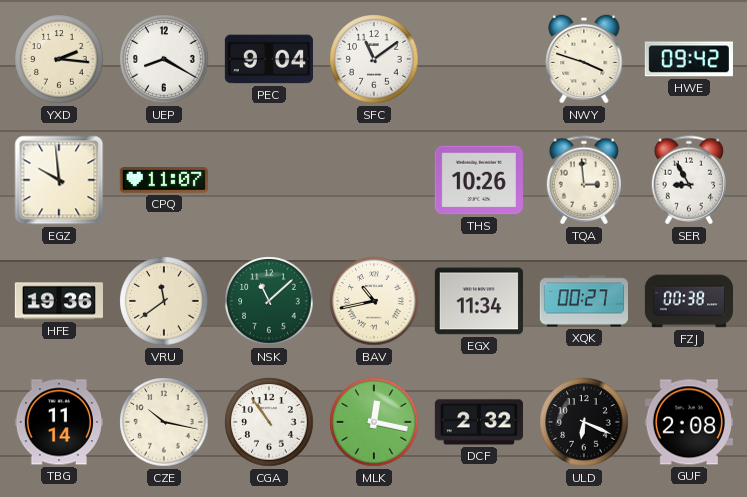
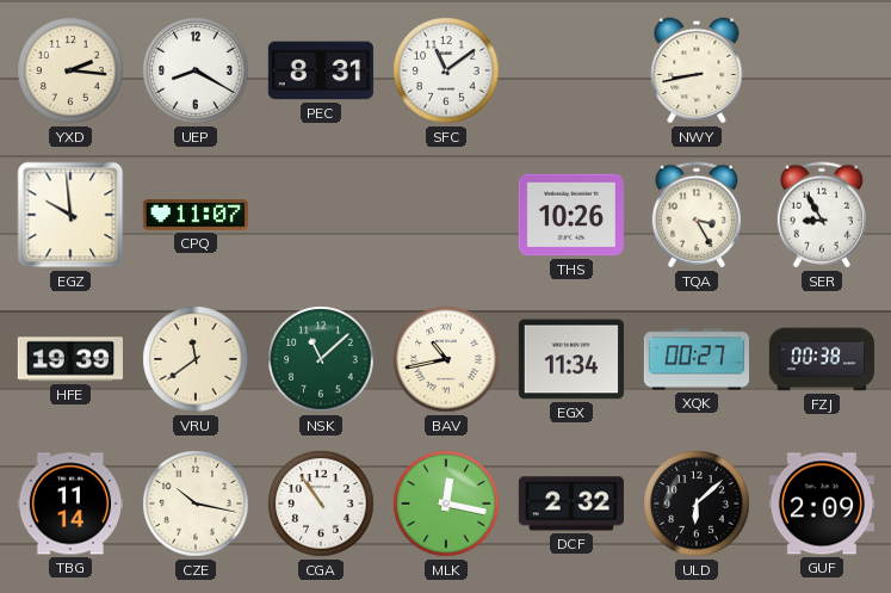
PEC: 9:04 -> 8:31
NWY: 3:48 -> 8:43
HWE: 09:42 -> none
TQA: 2:59 -> 3:25
HFE: 19:36 -> 19:39
ULD: 6:19 -> 6:08
GUF: 2:08 -> 2:09
